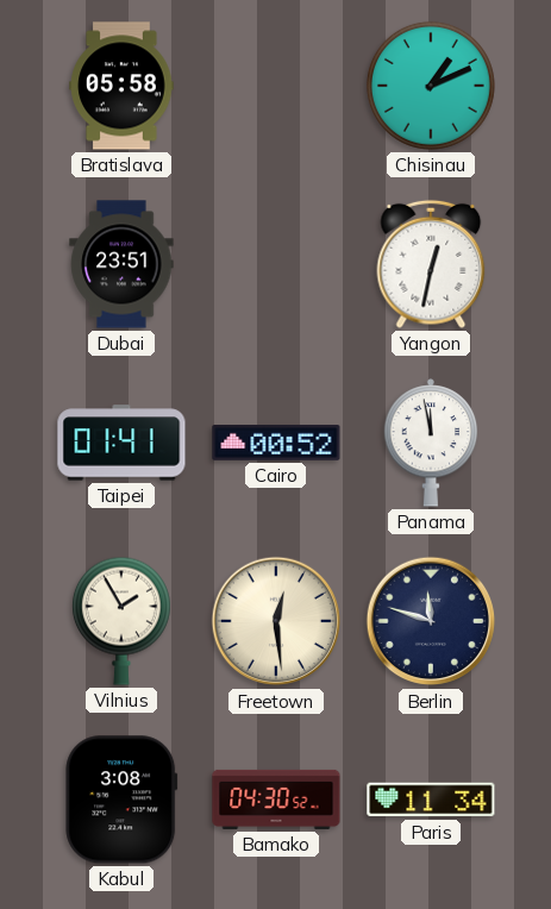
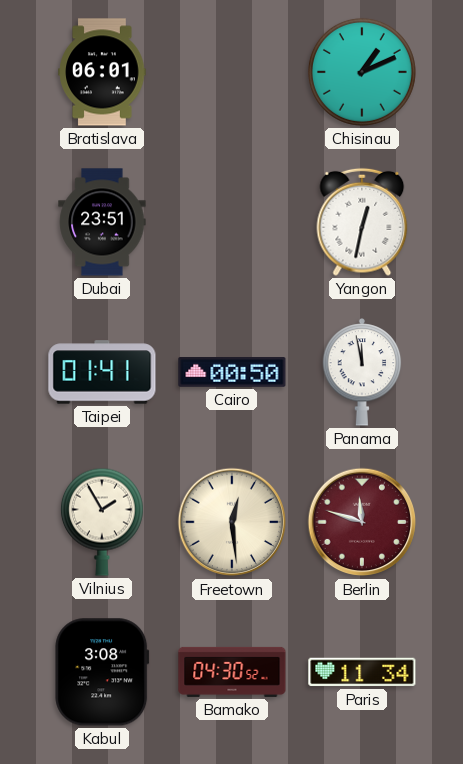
Bratislava: 05:58 -> 06:01
Cairo: 00:52 -> 00:50
Berlin dial: navy -> burgundy
